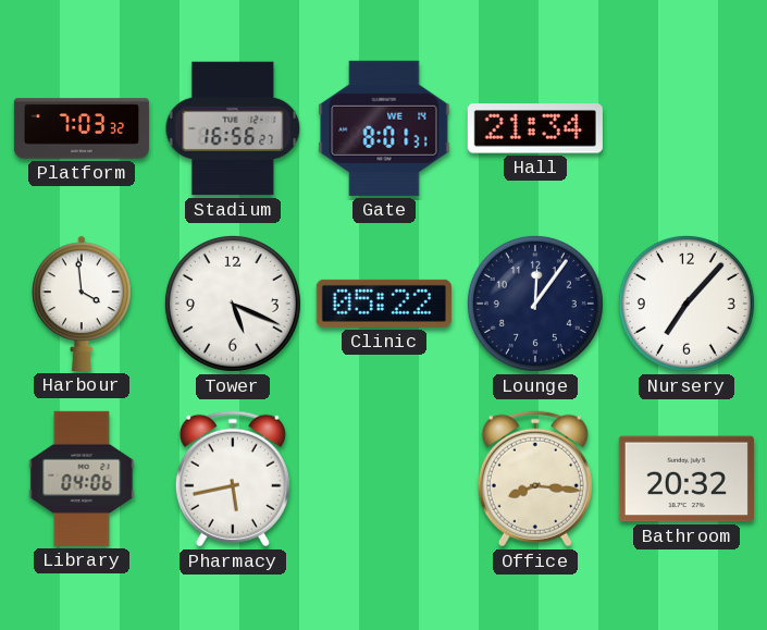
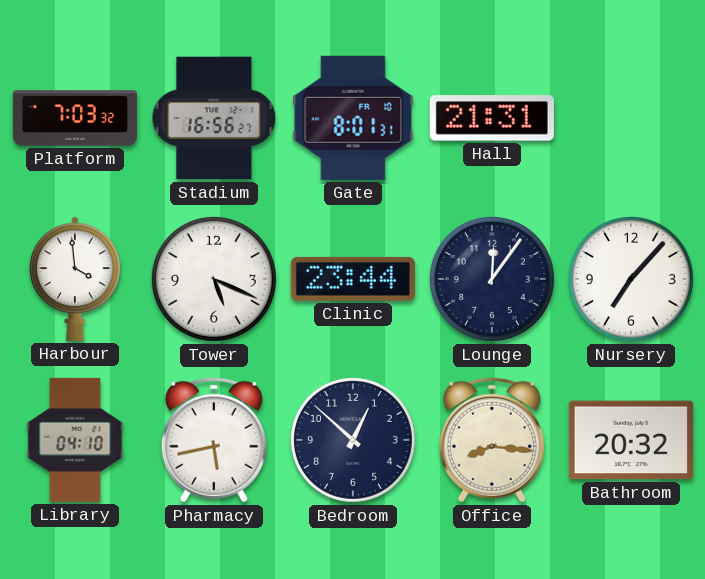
Gate date: WE 14 -> FR 10
Hall: 21:34 -> 21:31
Clinic: 05:22 -> 23:44
Library: 04:06 -> 04:10
Bedroom: none -> 12:52
